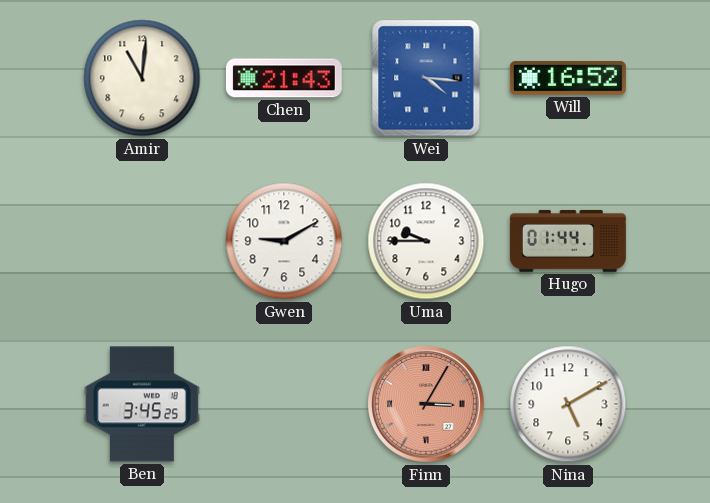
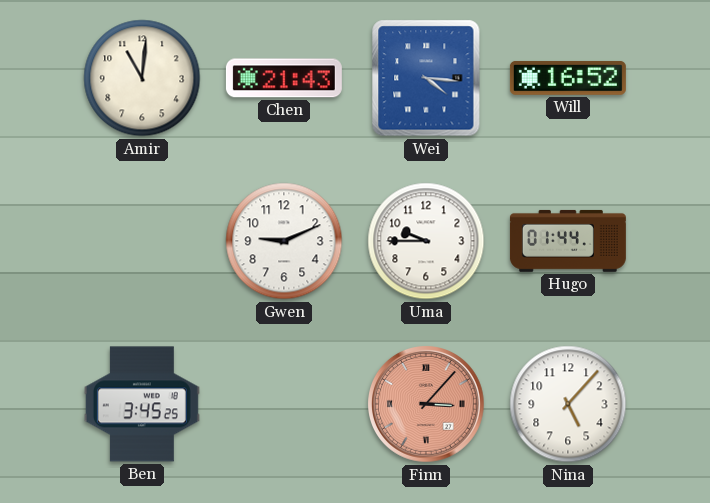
Gwen: 9:10 -> 9:11
Finn: 3:05 -> 3:07
Nina: 5:10 -> 5:07
